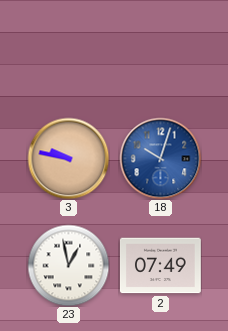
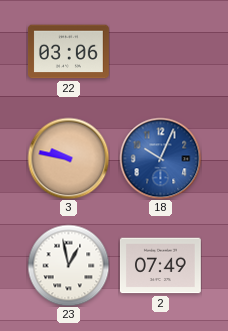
22: none -> 03:06
18: 10:03 -> 10:04
